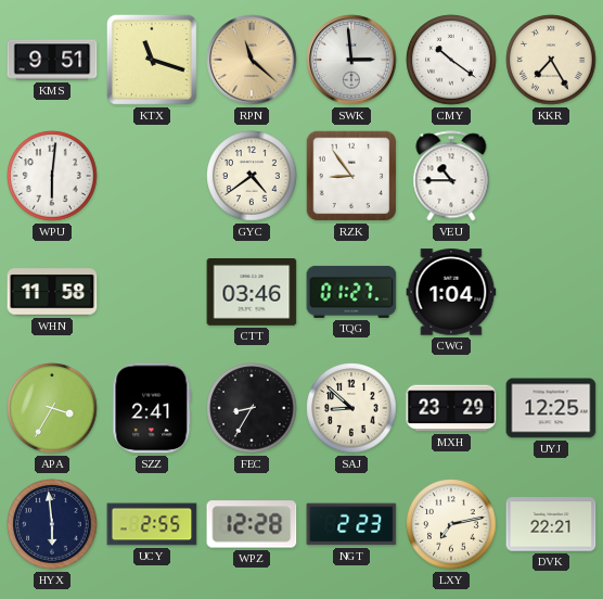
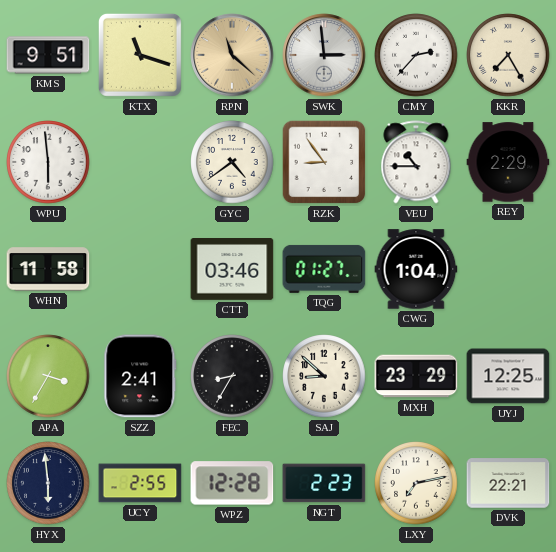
CMY: 10:21 -> 2:37
WPU: 6:01 -> 5:59
REY: none -> 2:29
